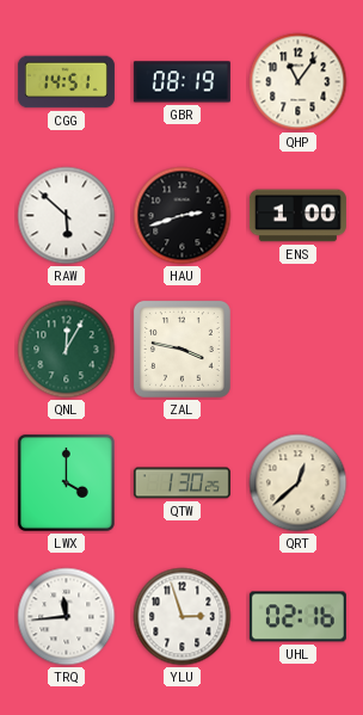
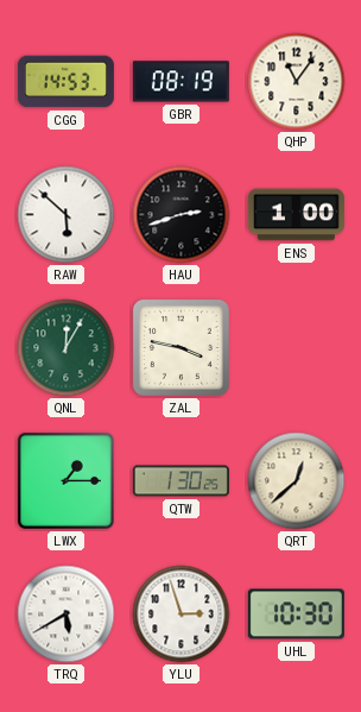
CGG: 14:51 -> 14:53
LWX: 4:00 -> 1:15
TRQ: 11:44 -> 5:40
UHL: 02:16 -> 10:30
